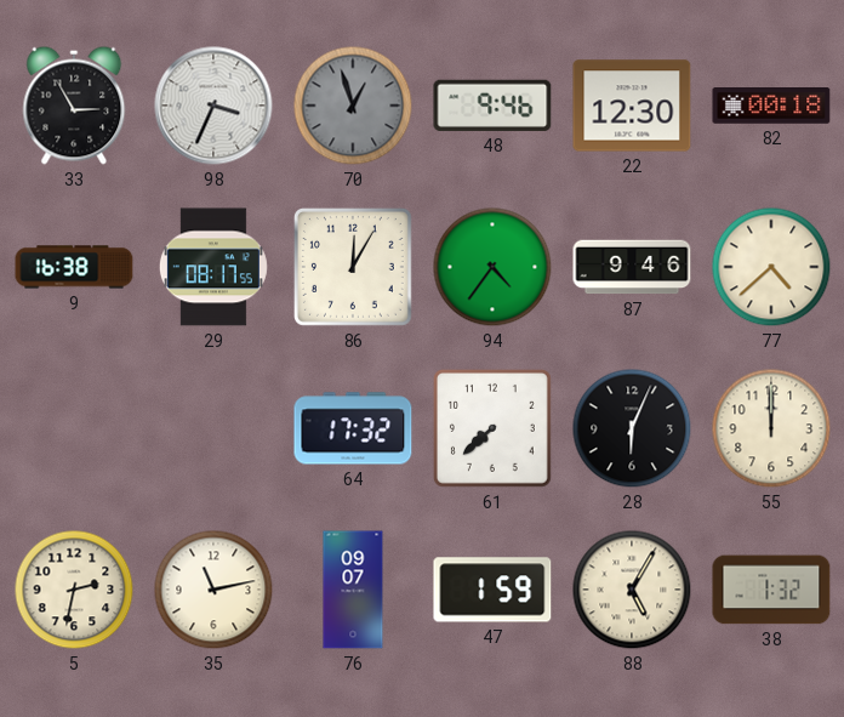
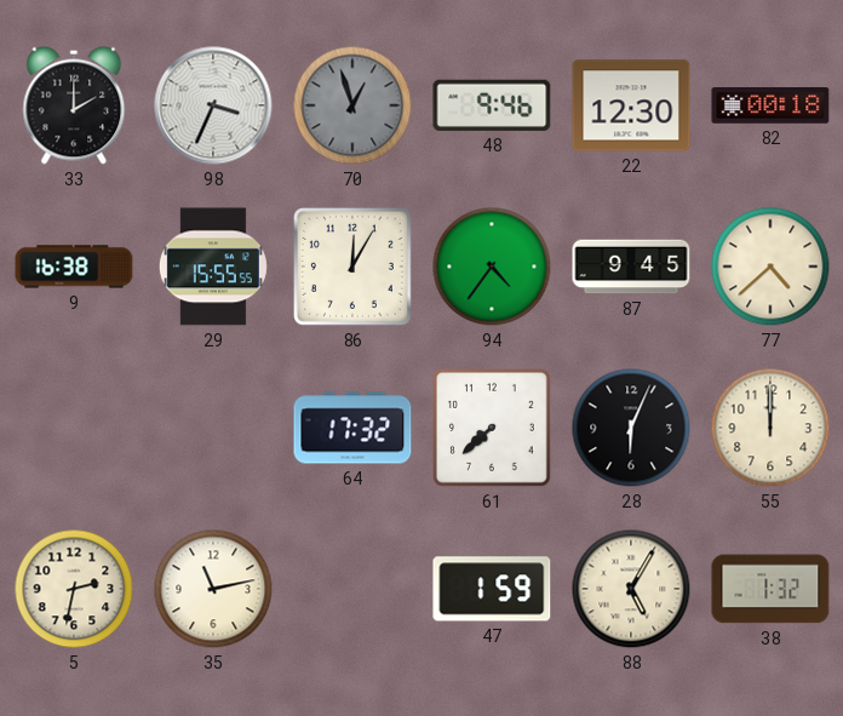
33: 2:55 -> 2:00
29: 08:17 -> 15:55
87: 9:46 -> 9:45
76: 09:07 -> none
